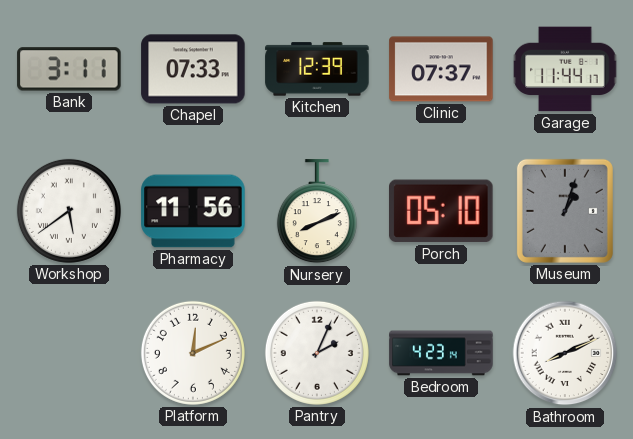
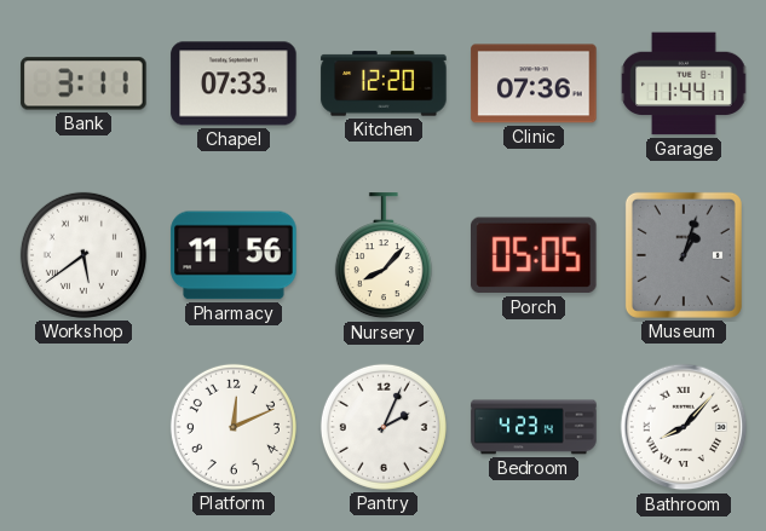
Kitchen: 12:39 -> 12:20
Clinic: 07:37 -> 07:36
Nursery: 8:11 -> 8:07
Porch: 05:10 -> 05:05
Bathroom: 8:11 -> 8:07
